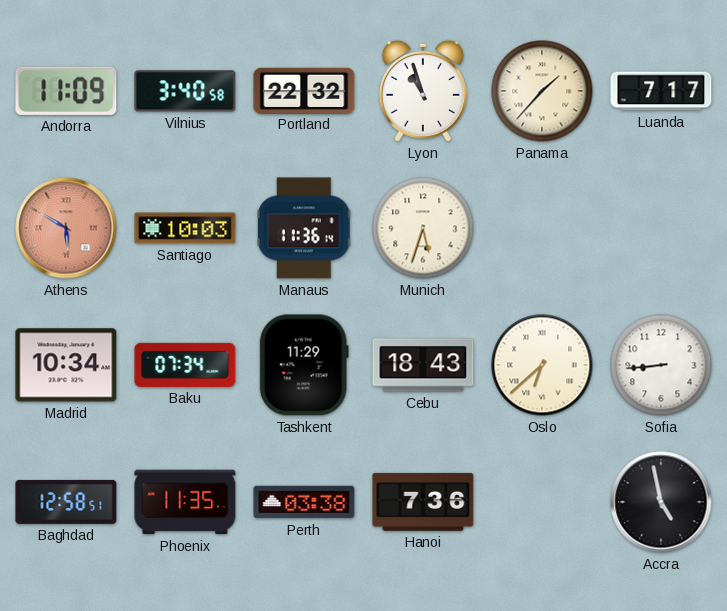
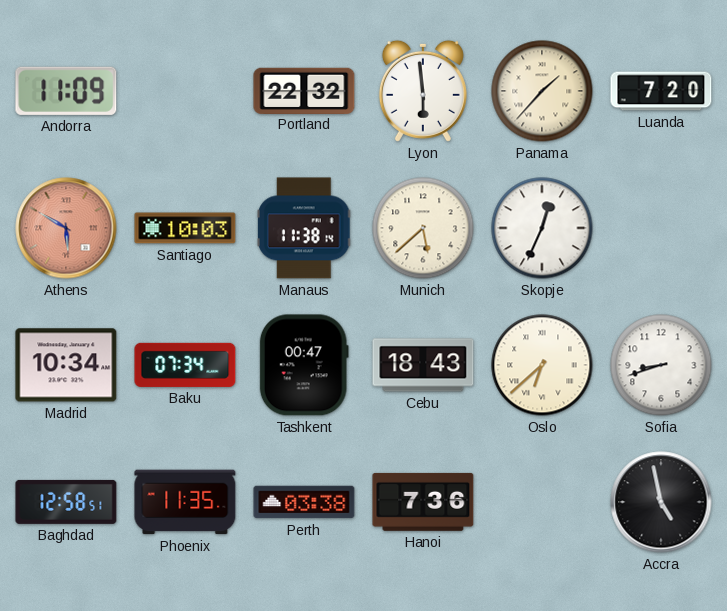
Vilnius: 3:40 -> none
Lyon: 10:57 -> 5:59
Luanda: 7:17 -> 7:20
Manaus: 11:36 -> 11:38
Munich: 5:33 -> 5:38
Skopje: none -> 12:34
Tashkent: 11:29 -> 00:47
Sofia: 8:44 -> 8:42
